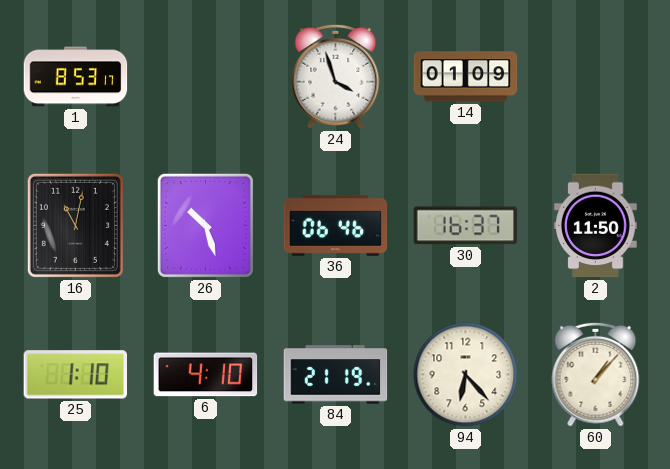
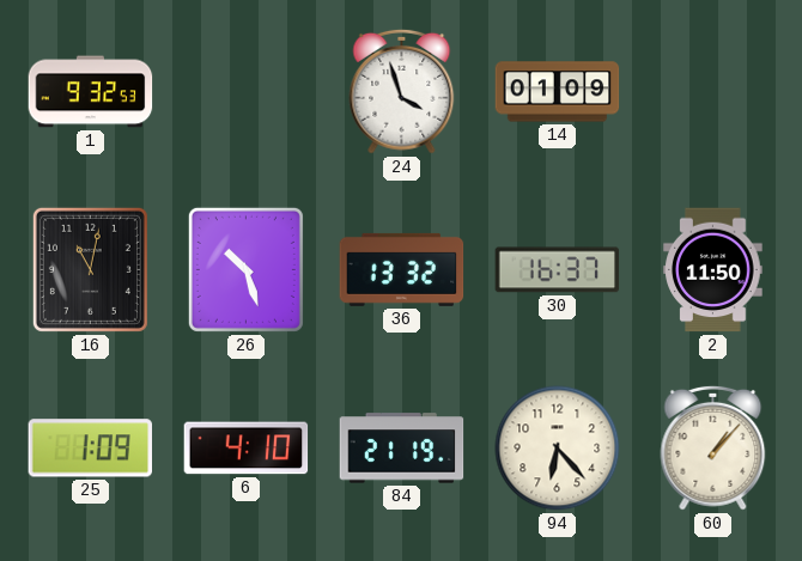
1: 8:53 -> 9:32
36: 06:46 -> 13:32
25: 1:10 -> 1:09
